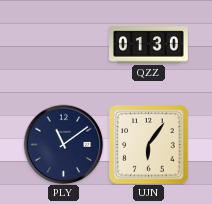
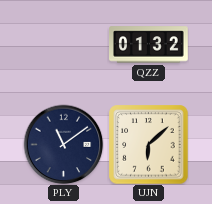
QZZ: 01:30 -> 01:32
UJN: 6:06 -> 6:08
